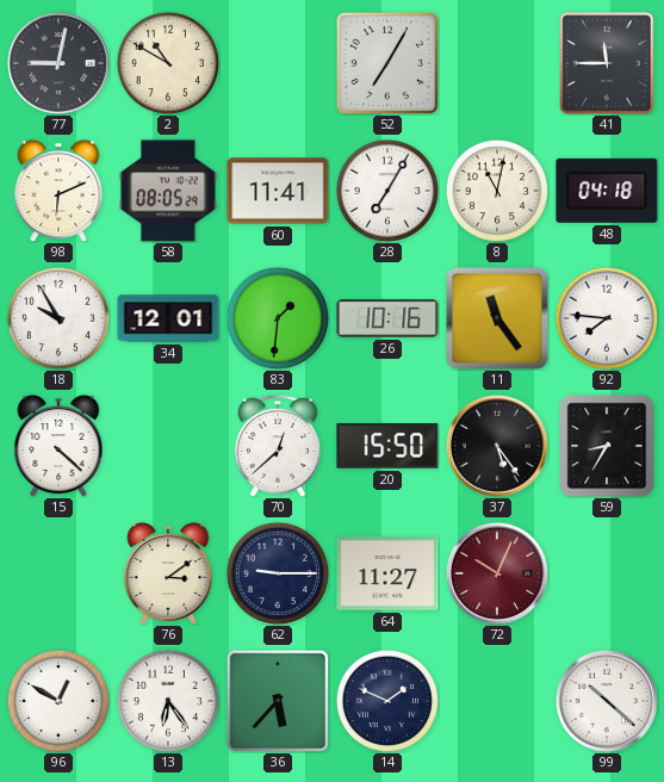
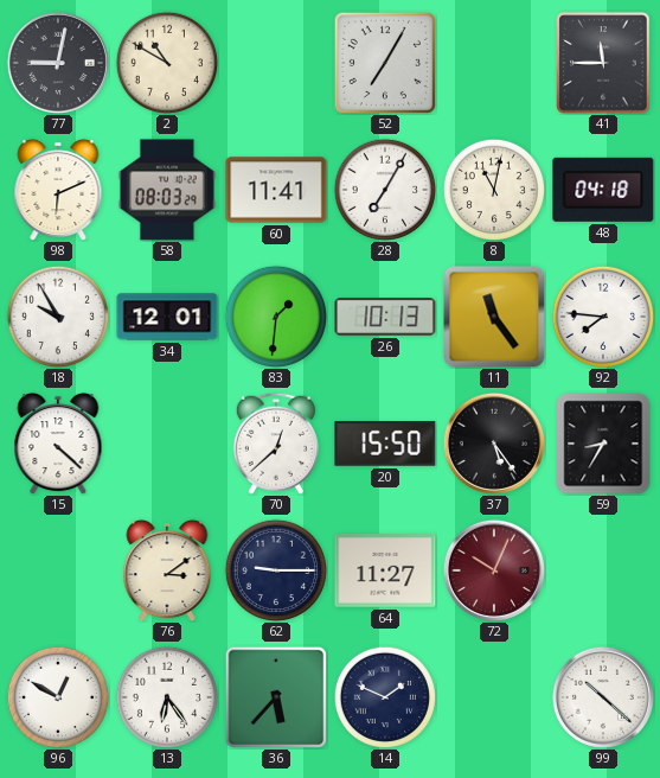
58: 08:05 -> 08:03
26: 10:16 -> 10:13
